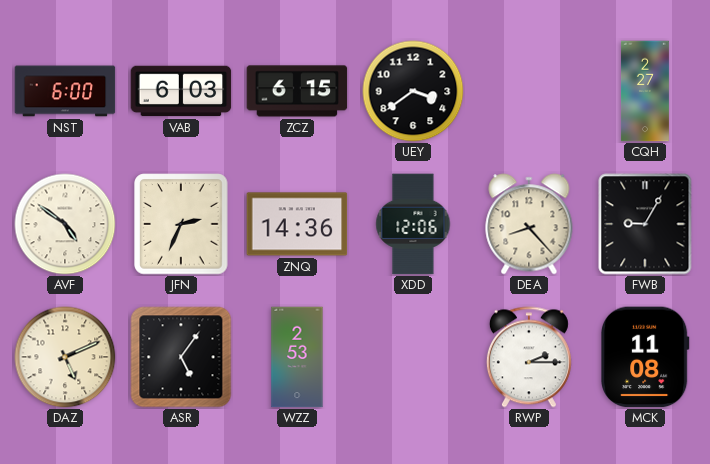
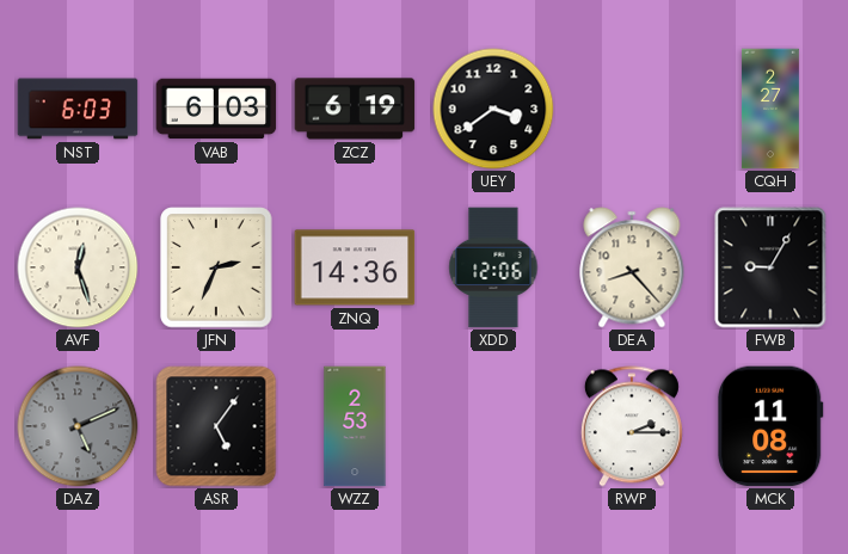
NST: 6:00 -> 6:03
ZCZ: 6:15 -> 6:19
AVF: 4:51 -> 12:27
DAZ dial: cream -> grey
